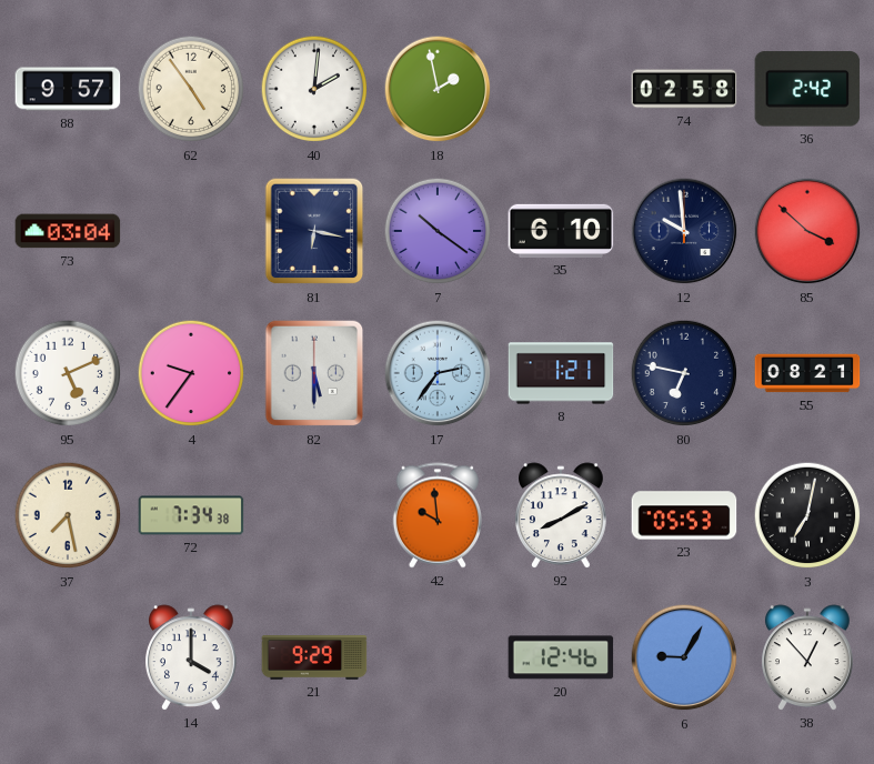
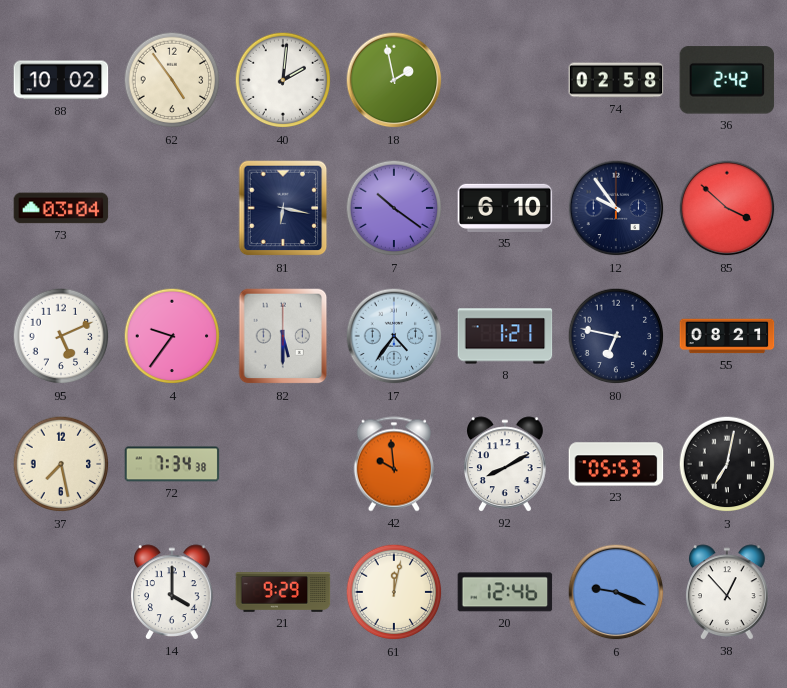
88: 9:57 -> 10:02
12: 9:59 -> 9:54
17: 2:36 -> 4:36
61: none -> 12:02
6: 9:05 -> 9:19
